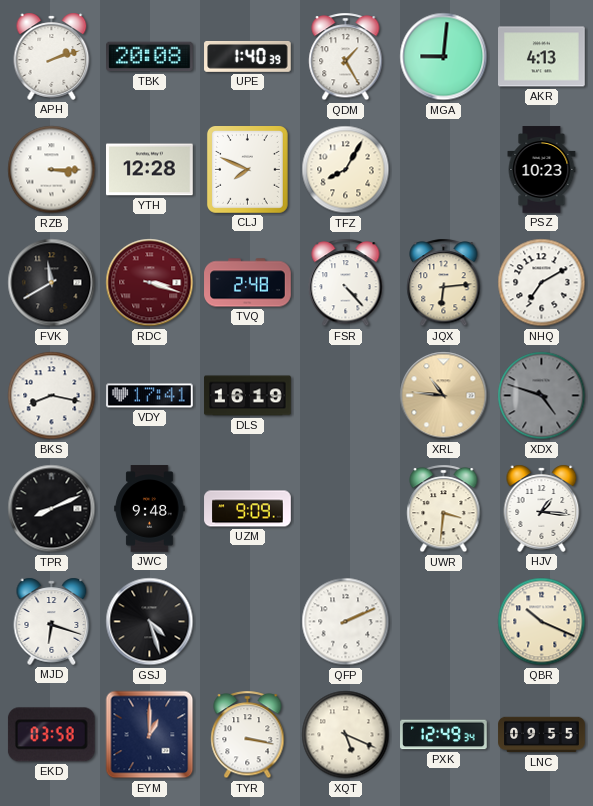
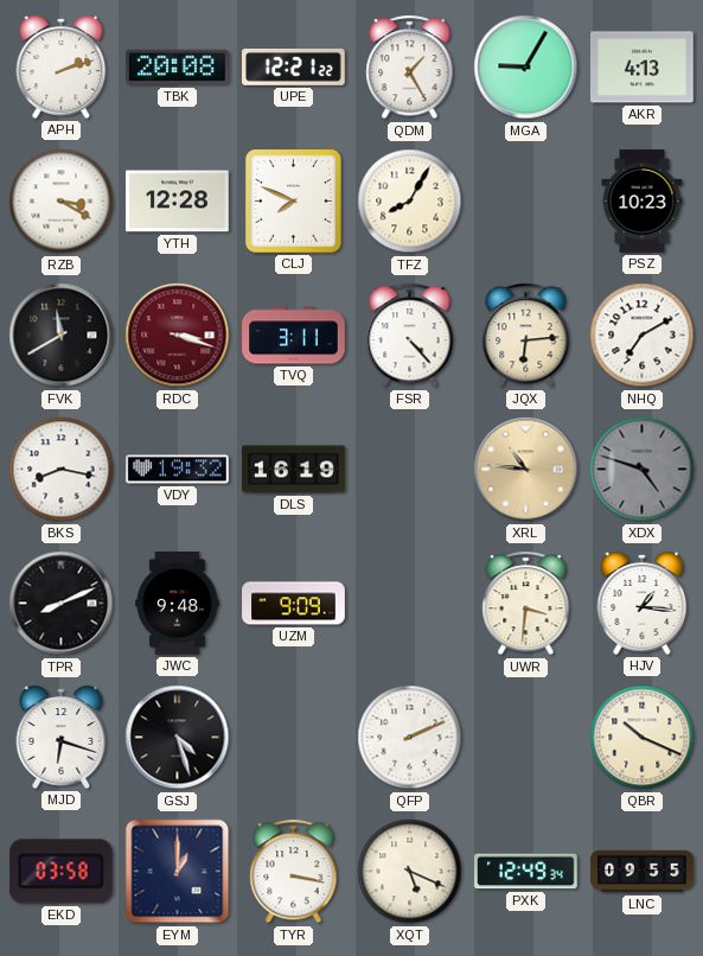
UPE: 1:40 -> 12:21
MGA: 9:01 -> 9:05
RZB: 3:15 -> 3:20
TVQ: 2:48 -> 3:11
VDY: 17:41 -> 19:32
